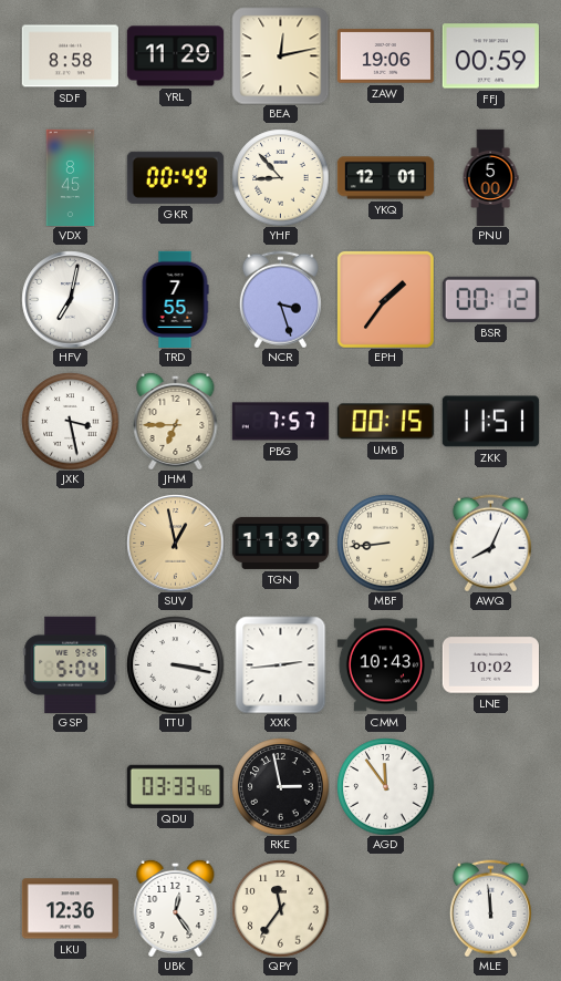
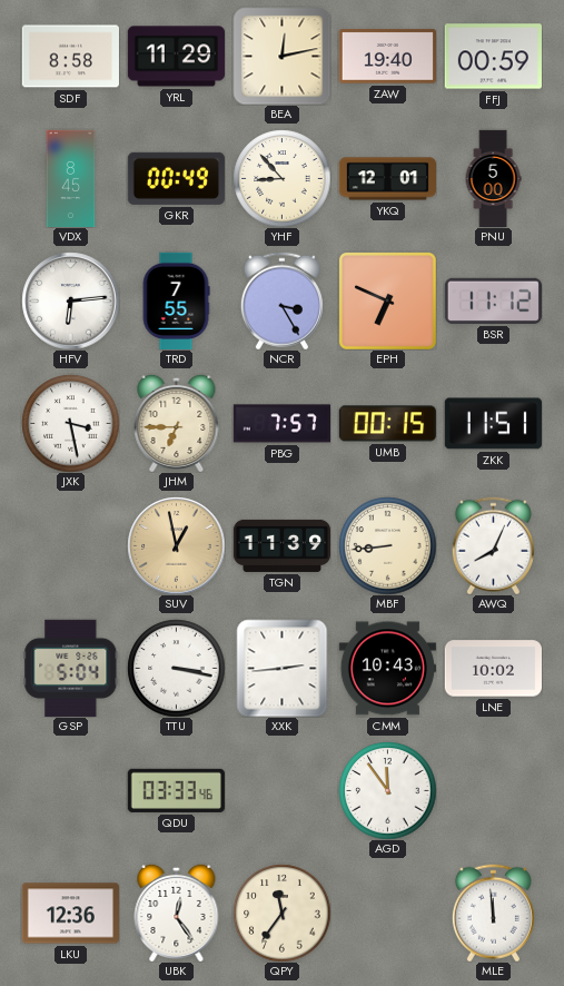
ZAW: 19:06 -> 19:40
HFV: 7:02 -> 6:14
NCR: 3:27 -> 3:25
EPH: 1:36 -> 6:49
BSR: 00:12 -> 11:12
RKE: 2:58 -> none
